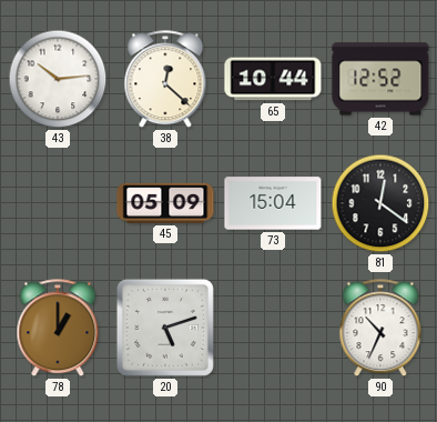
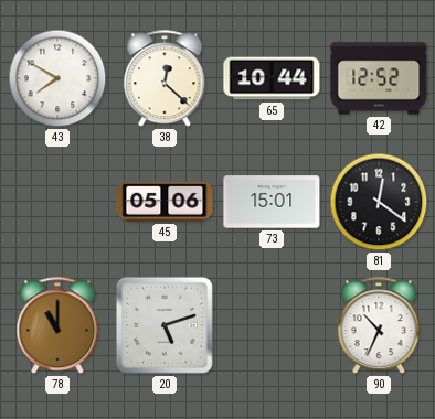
43: 10:14 -> 7:50
45: 05:09 -> 05:06
73: 15:04 -> 15:01
78: 1:00 -> 11:00
